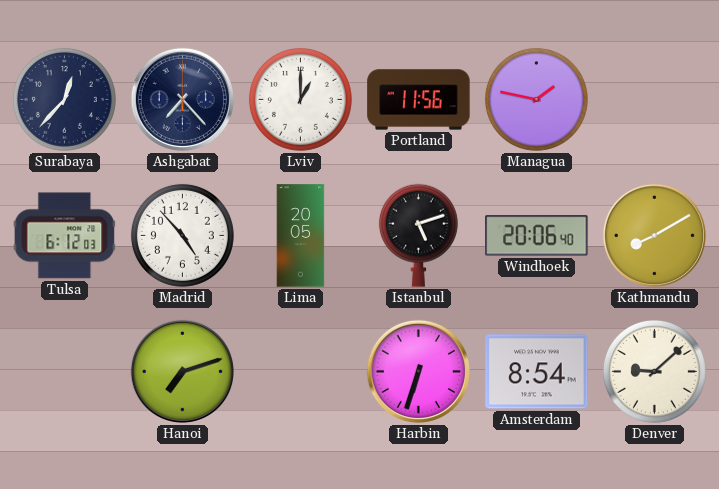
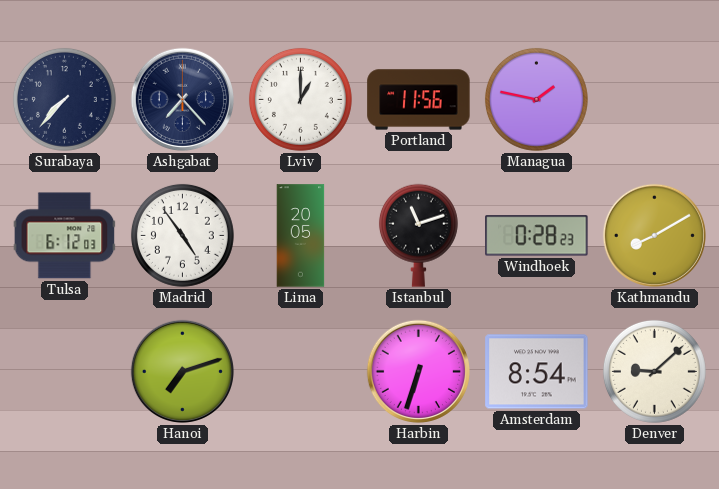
Surabaya: 12:37 -> 7:37
Madrid: 4:53 -> 4:54
Istanbul: 5:12 -> 11:12
Windhoek: 20:06 -> 0:28
